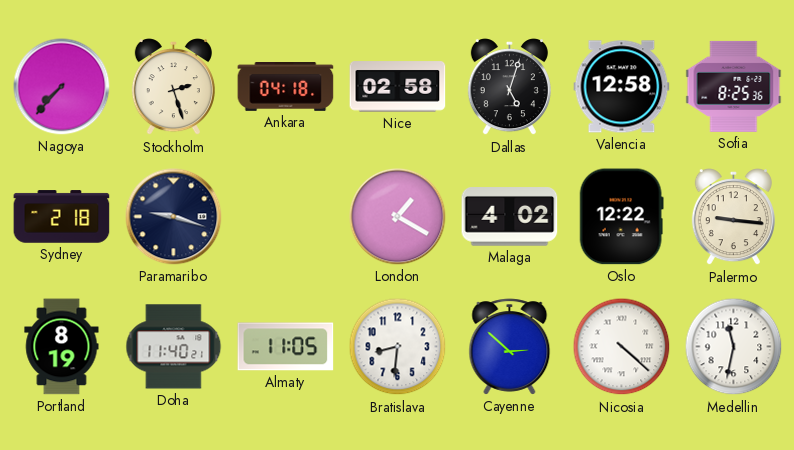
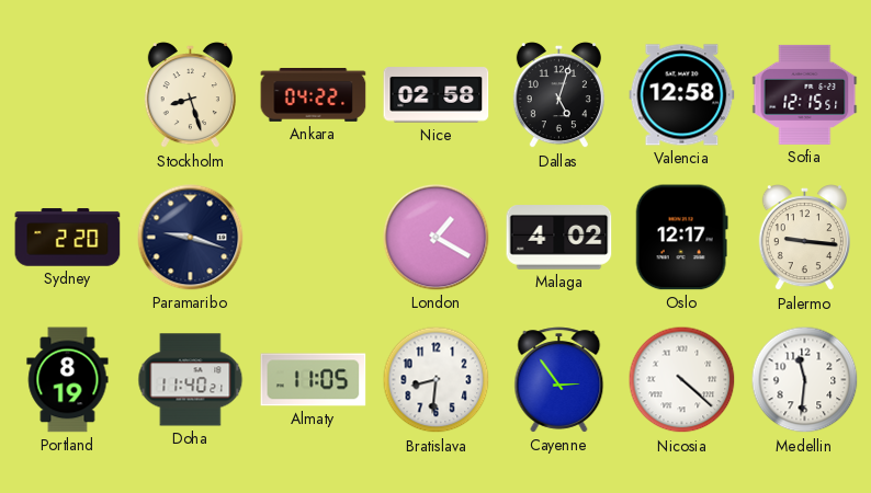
Nagoya: 7:37 -> none
Stockholm: 2:27 -> 8:27
Ankara: 04:18 -> 04:22
Sofia: 8:25 -> 12:15
Sydney: 2:18 -> 2:20
Oslo: 12:22 -> 12:17
Cayenne: 2:52 -> 2:54
Medellin: 11:32 -> 11:31
